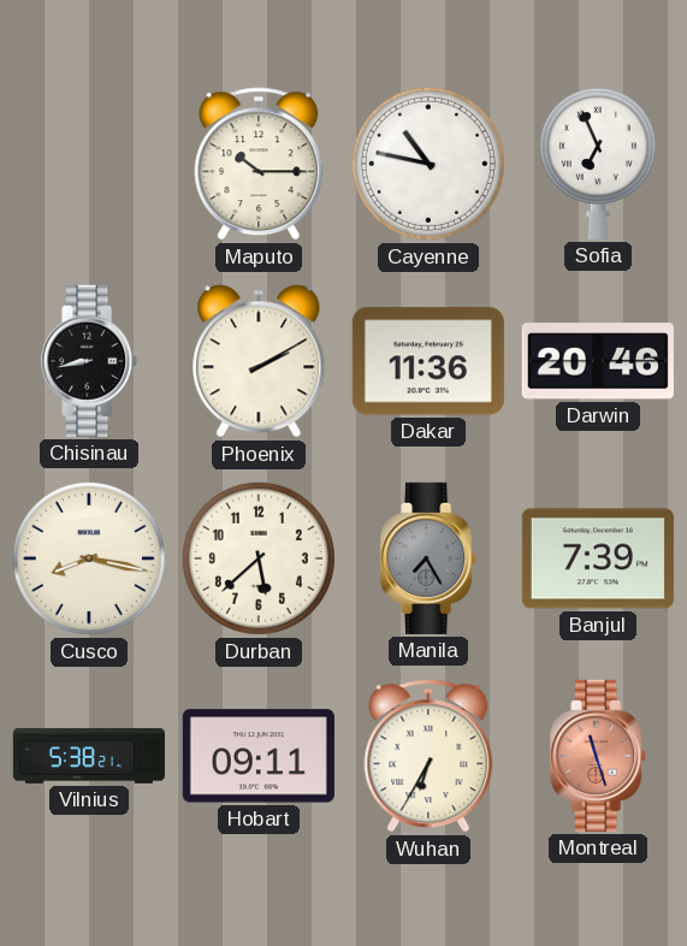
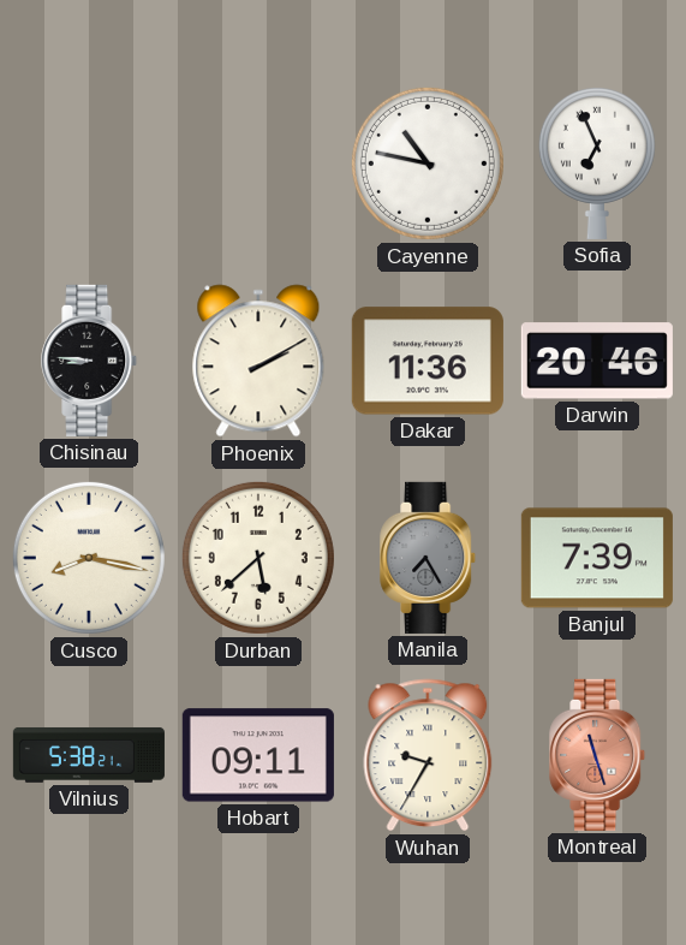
Maputo: 10:15 -> none
Chisinau: 8:43 -> 8:46
Wuhan: 6:35 -> 9:35
